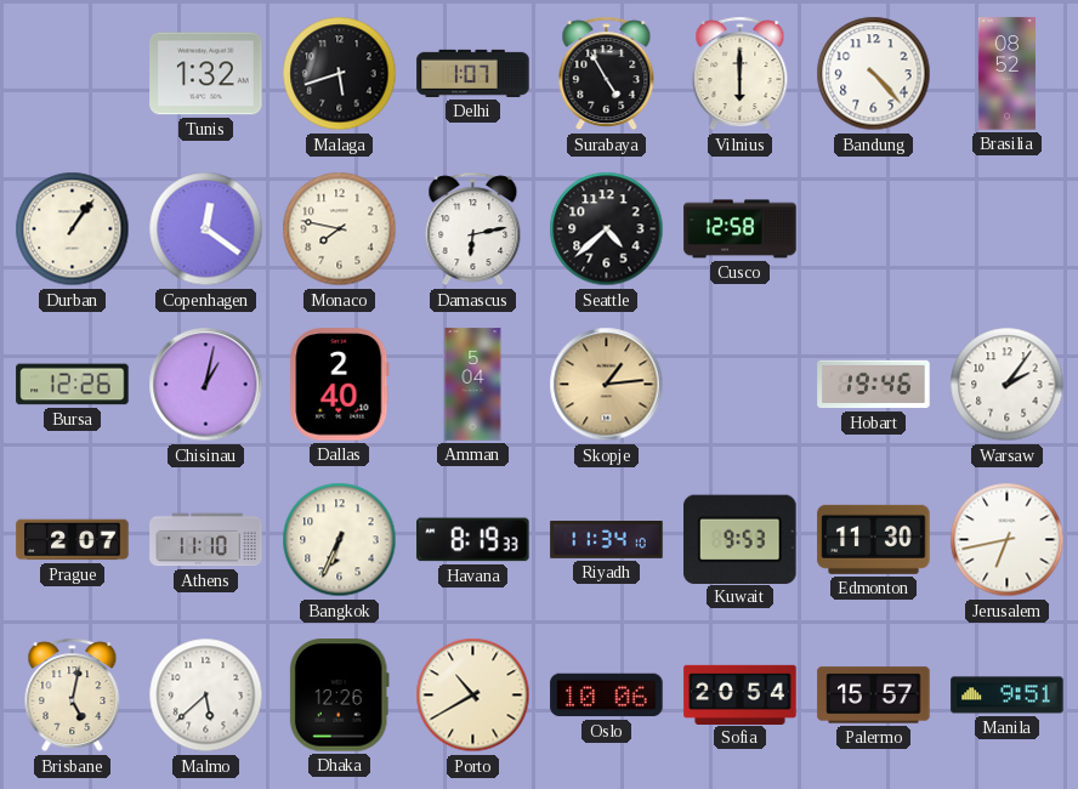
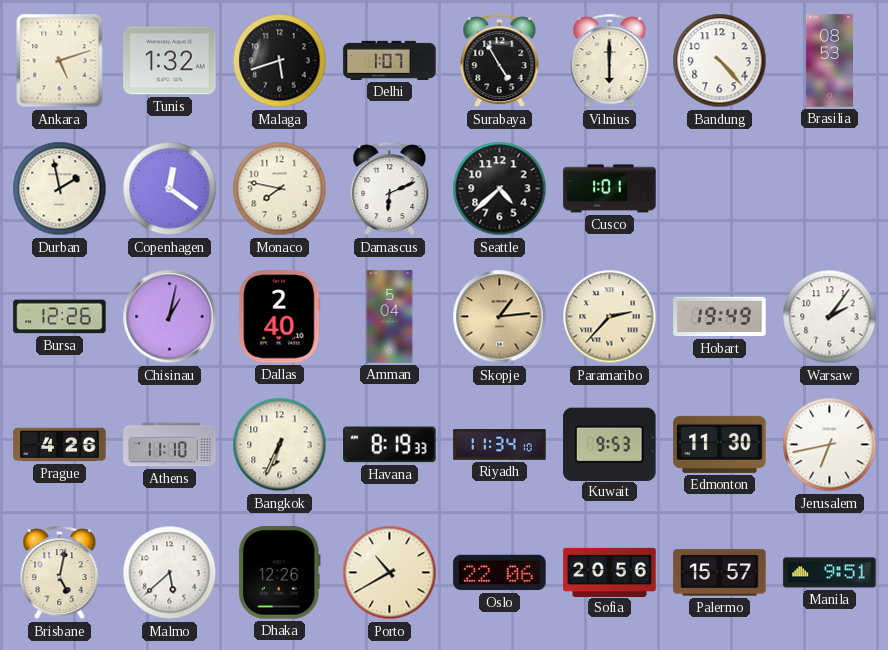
Ankara: none -> 5:12
Brasilia: 08:52 -> 08:53
Durban: 1:06 -> 1:58
Damascus: 6:13 -> 6:11
Cusco: 12:58 -> 1:01
Paramaribo: none -> 2:37
Hobart: 19:46 -> 19:49
Prague: 2:07 -> 4:26
Oslo: 10:06 -> 22:06
Sofia: 20:54 -> 20:56
